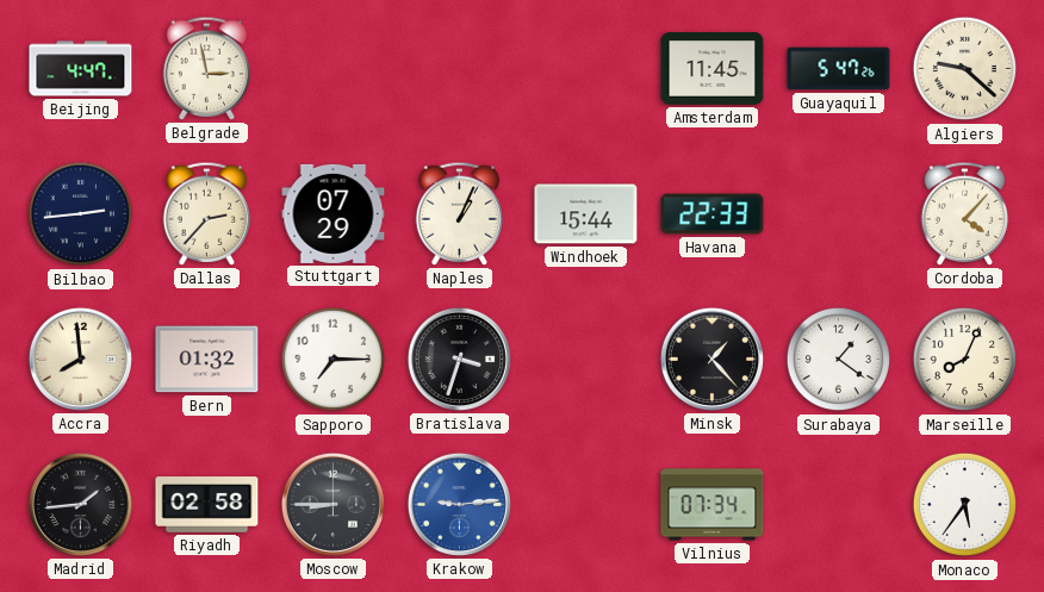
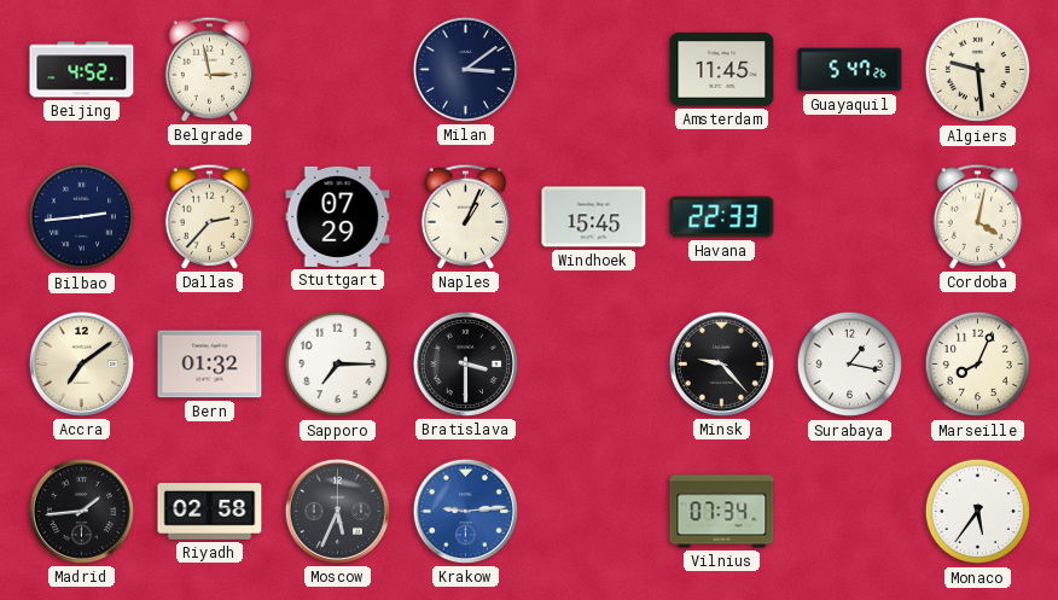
Beijing: 4:47 -> 4:52
Milan: none -> 3:09
Algiers: 9:22 -> 9:29
Windhoek: 15:44 -> 15:45
Cordoba: 4:07 -> 4:02
Accra: 7:59 -> 7:09
Bratislava: 3:33 -> 3:30
Minsk: 1:23 -> 9:23
Surabaya: 1:21 -> 1:17
Moscow: 8:45 -> 5:34
